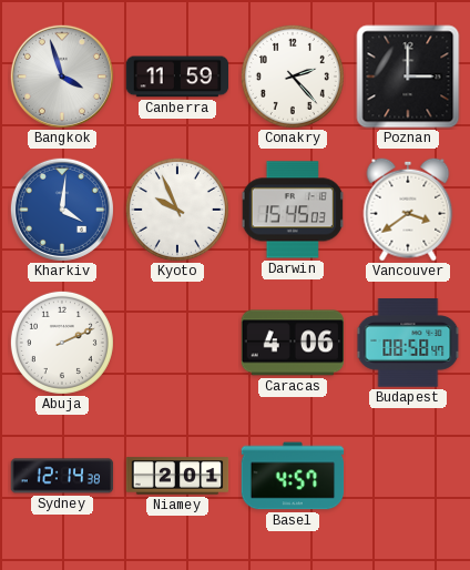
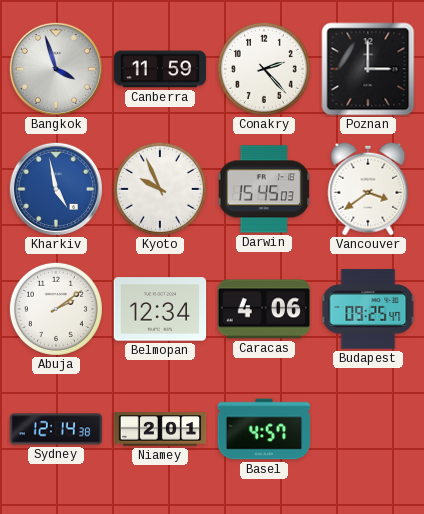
Kharkiv: 4:01 -> 4:58
Abuja: 2:11 -> 2:09
Belmopan: none -> 12:34
Budapest: 08:58 -> 09:25
